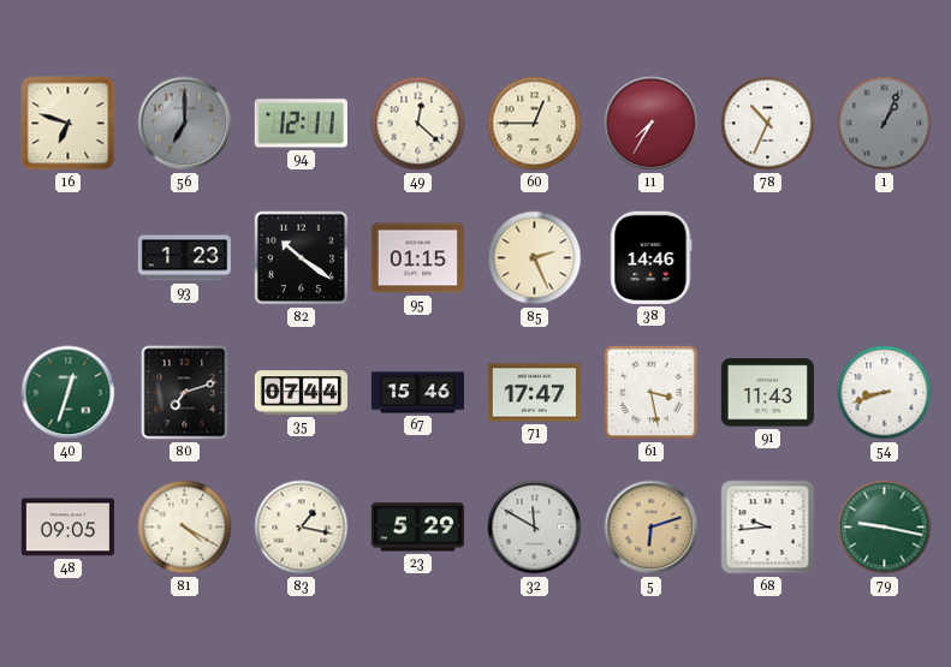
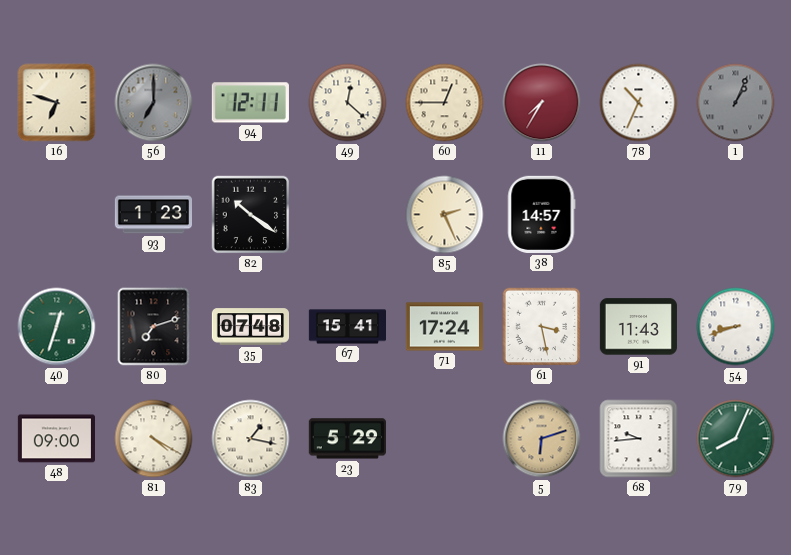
95: 01:15 -> none
38: 14:46 -> 14:57
35: 07:44 -> 07:48
67: 15:46 -> 15:41
71: 17:47 -> 17:24
48: 09:05 -> 09:00
32: 11:50 -> none
79: 9:17 -> 8:04
